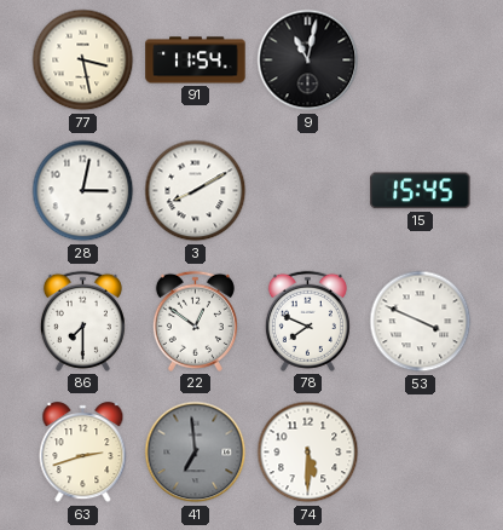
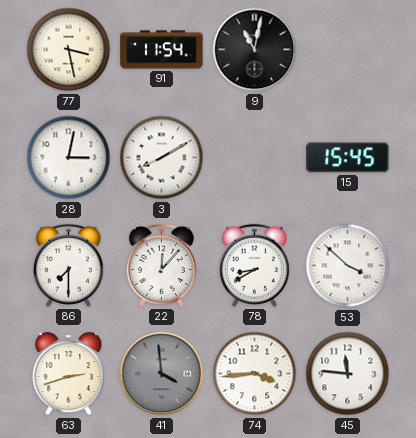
22: 12:51 -> 12:07
78: 7:49 -> 8:40
53: 3:49 -> 3:52
41: 6:59 -> 3:59
74: 5:30 -> 3:44
45: none -> 11:46
